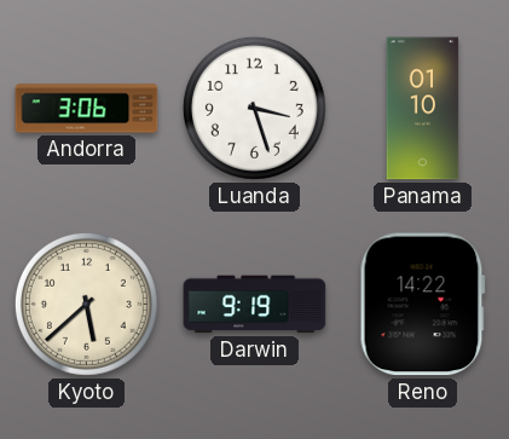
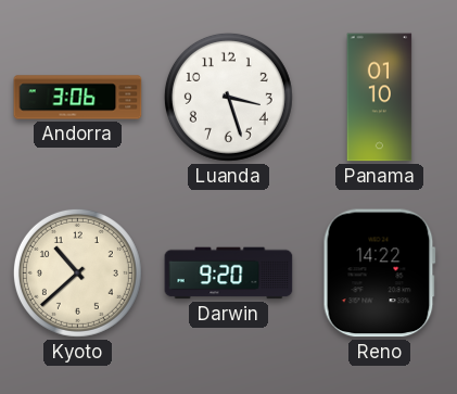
Kyoto: 5:38 -> 10:38
Darwin: 9:19 -> 9:20
